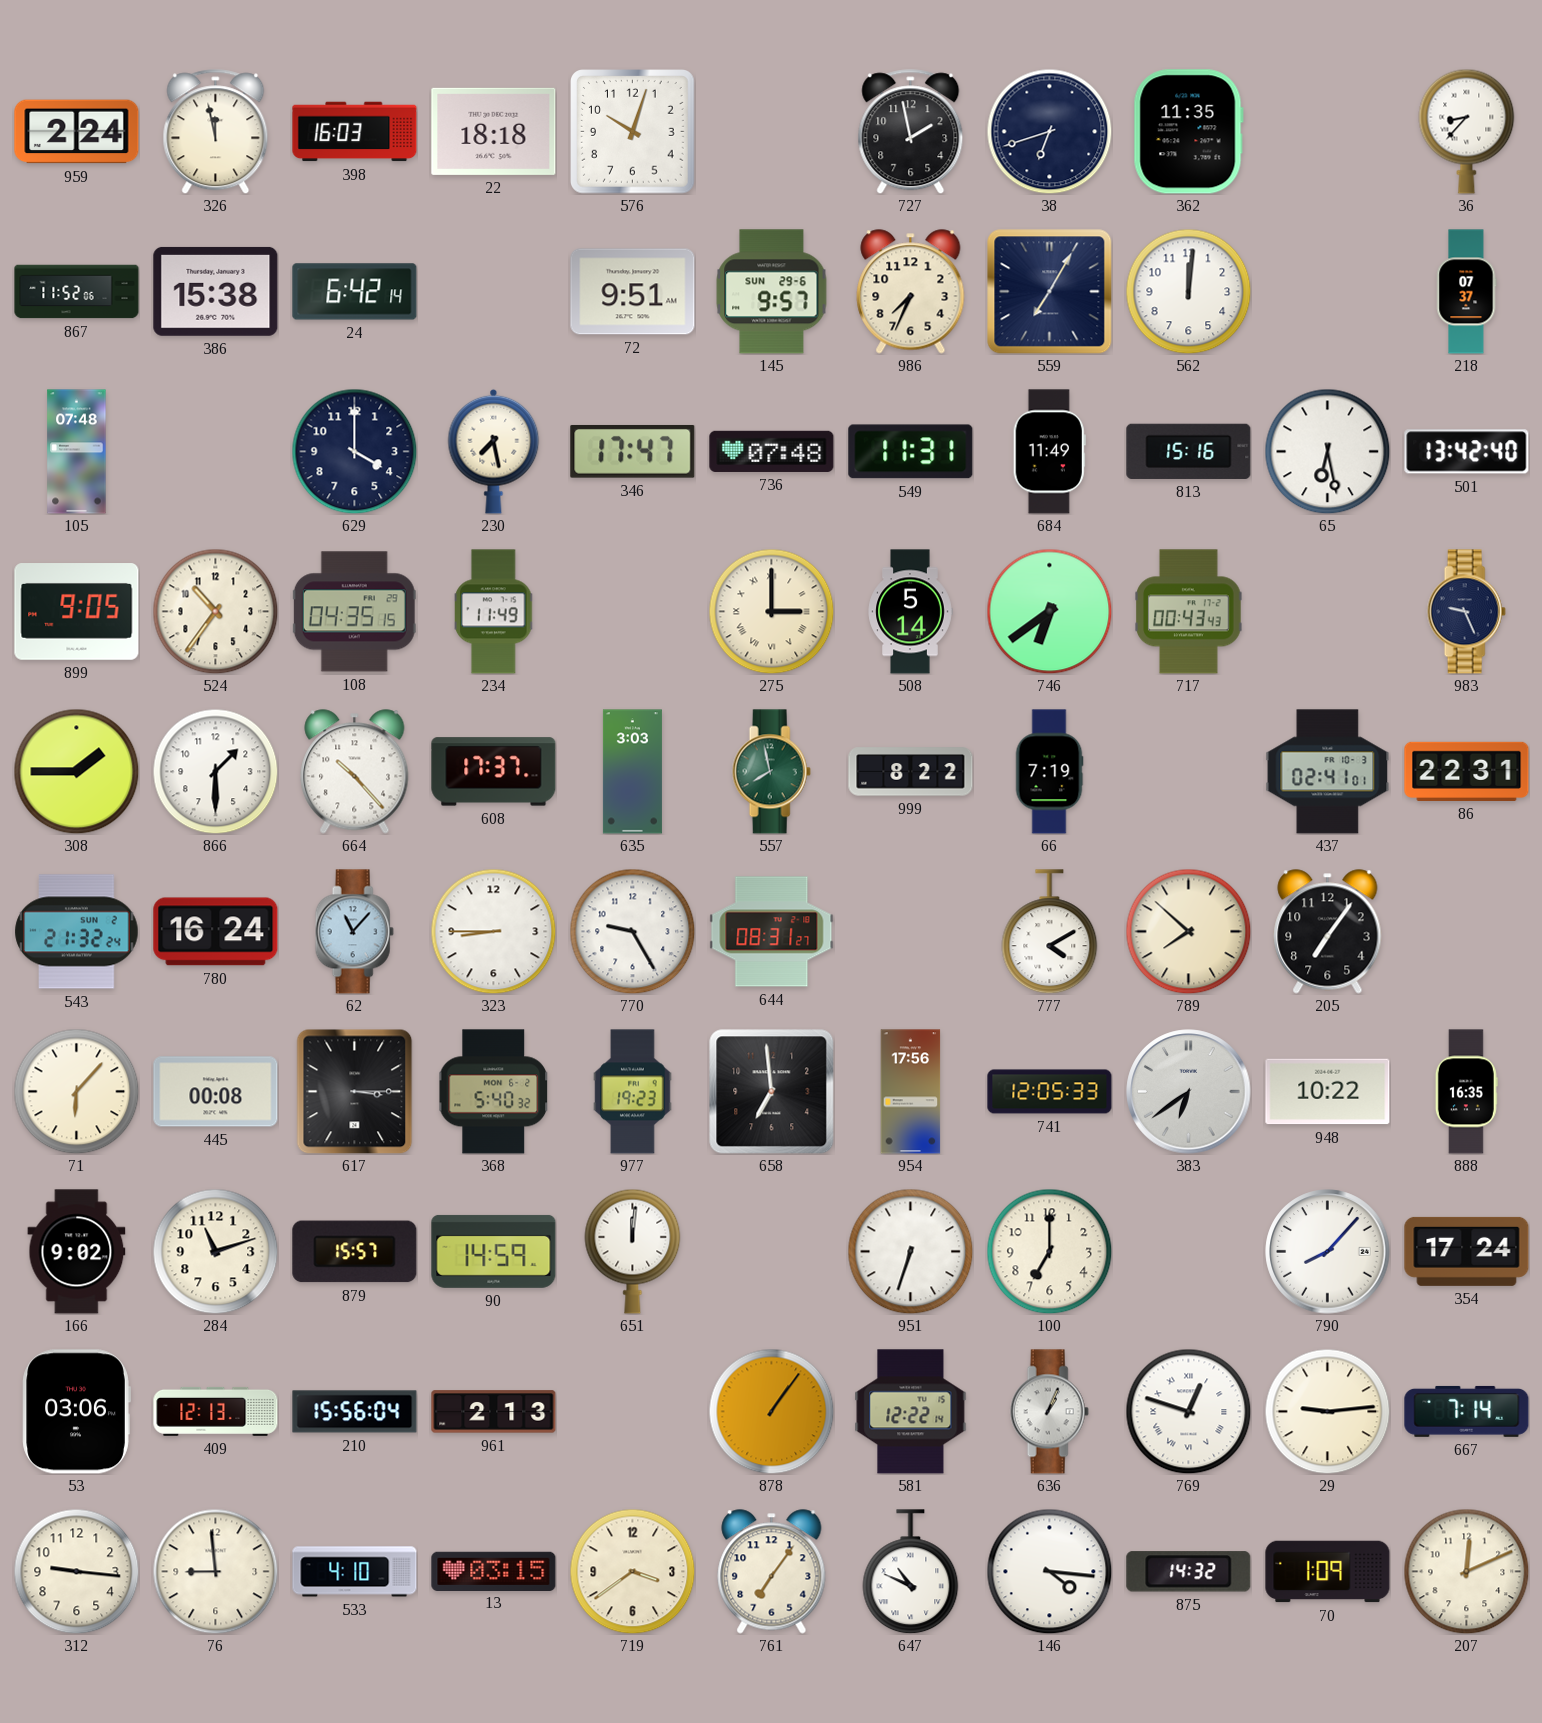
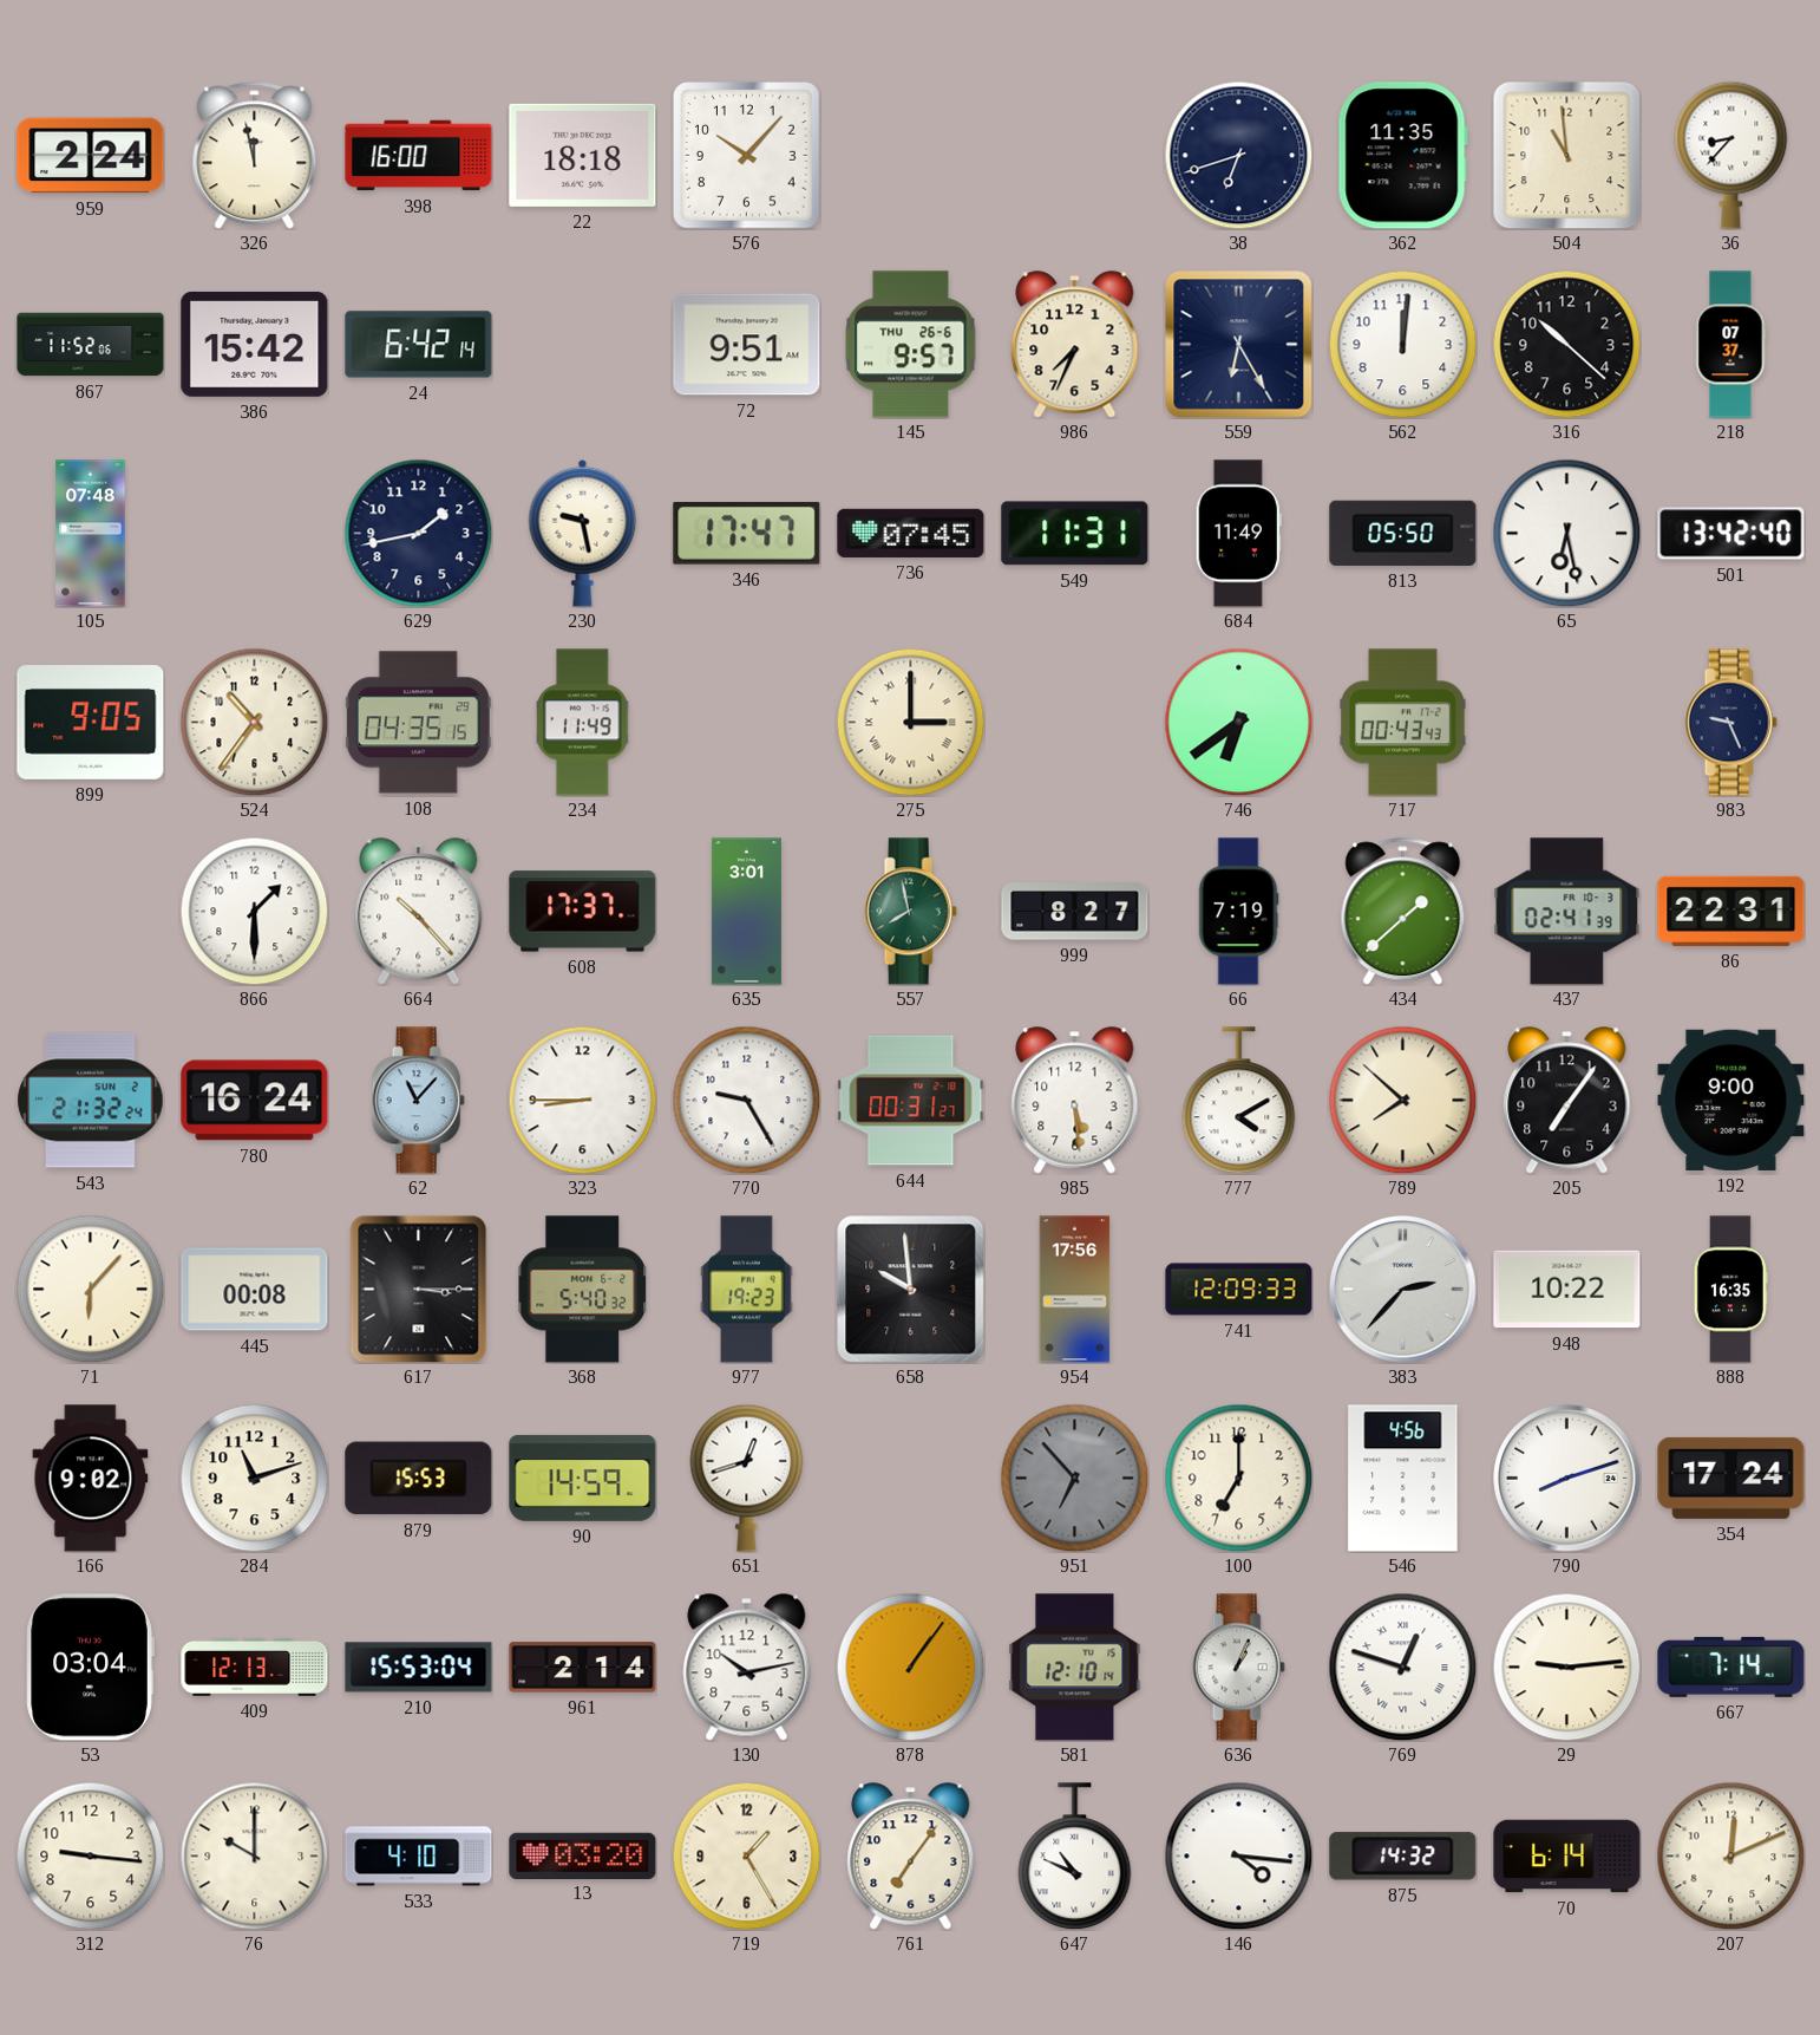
398: 16:03 -> 16:00
576: 10:03 -> 10:07
727: 1:58 -> none
504: none -> 10:59
386: 15:38 -> 15:42
145 date: SUN 29-6 -> THU 26-6
559: 7:05 -> 6:25
316: none -> 10:22
629: 4:00 -> 1:43
230: 7:28 -> 9:28
736: 07:48 -> 07:45
813: 15:16 -> 05:50
508: 5:14 -> none
308: 1:45 -> none
635: 3:03 -> 3:01
999: 8:22 -> 8:27
434: none -> 1:38
437: 02:41:01 -> 02:41:39
644: 08:31 -> 00:31
985: none -> 5:29
192: none -> 9:00
658: 6:59 -> 9:59
741: 12:05 -> 12:09
383: 6:39 -> 2:37
879: 15:57 -> 15:53
651: 12:01 -> 12:42
951: 6:33 -> 6:53
951 dial: white -> grey
546: none -> 4:56
790: 8:07 -> 8:12
53: 03:06 -> 03:04
210: 15:56 -> 15:53
961: 2:13 -> 2:14
130: none -> 10:13
581: 12:22 -> 12:10
76: 8:59 -> 10:00
13: 03:15 -> 03:20
719: 3:39 -> 1:25
70: 1:09 -> 6:14
